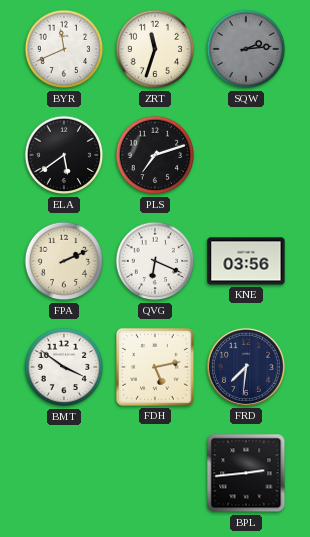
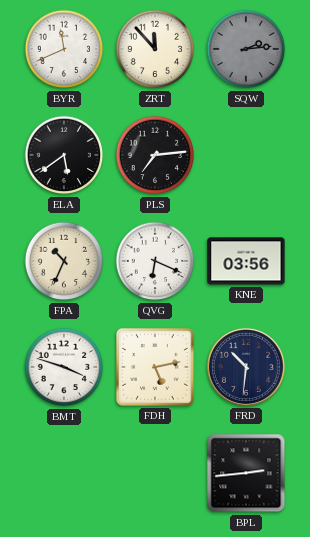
ZRT: 11:33 -> 11:53
PLS: 7:12 -> 7:14
FPA: 2:11 -> 10:34
BMT: 3:51 -> 3:48
FRD: 7:31 -> 10:31
